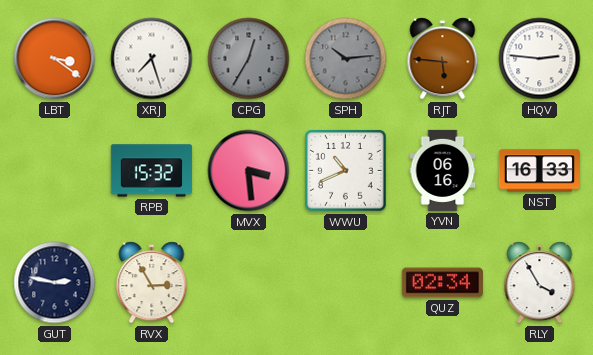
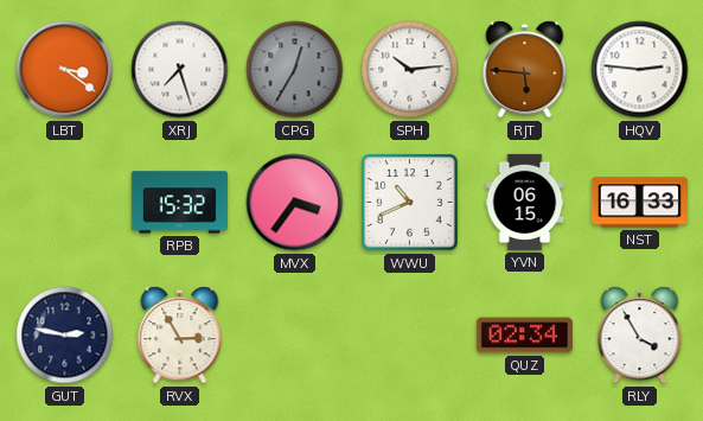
SPH dial: grey -> white
MVX: 3:29 -> 3:36
YVN: 06:16 -> 06:15
